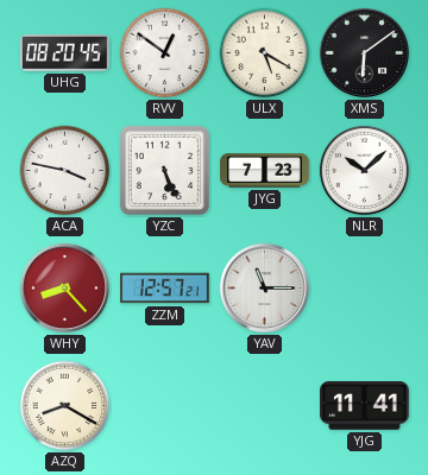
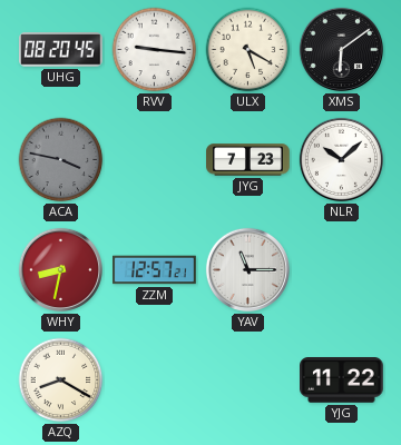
RVV: 12:51 -> 9:16
ACA dial: white -> grey
YZC: 5:26 -> none
WHY: 8:23 -> 8:32
YJG: 11:41 -> 11:22
